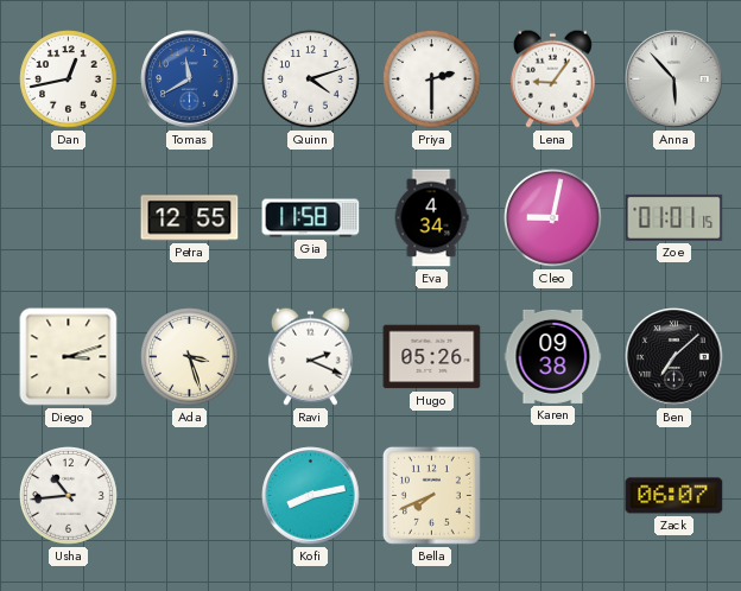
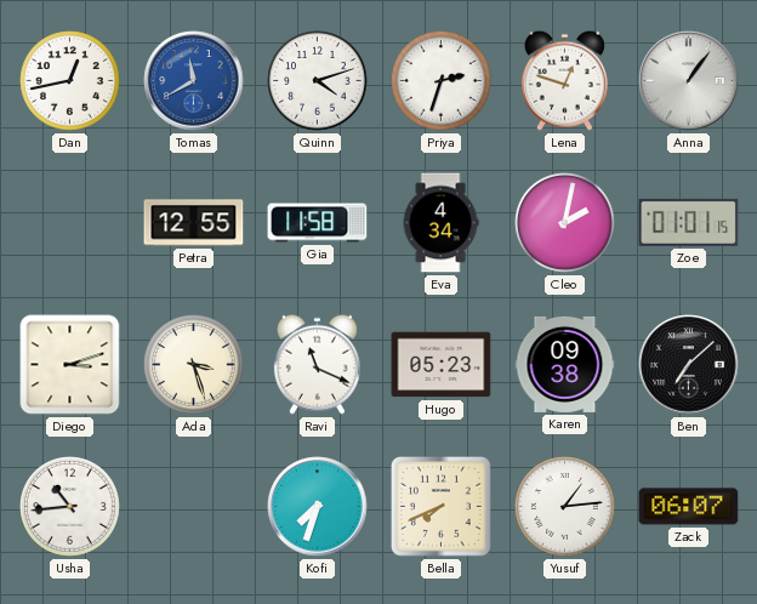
Priya: 2:30 -> 2:33
Lena: 9:06 -> 12:48
Anna: 5:53 -> 1:06
Cleo: 9:02 -> 2:02
Ravi: 2:19 -> 11:19
Hugo: 05:26 -> 05:23
Kofi: 8:13 -> 7:33
Yusuf: none -> 1:14
